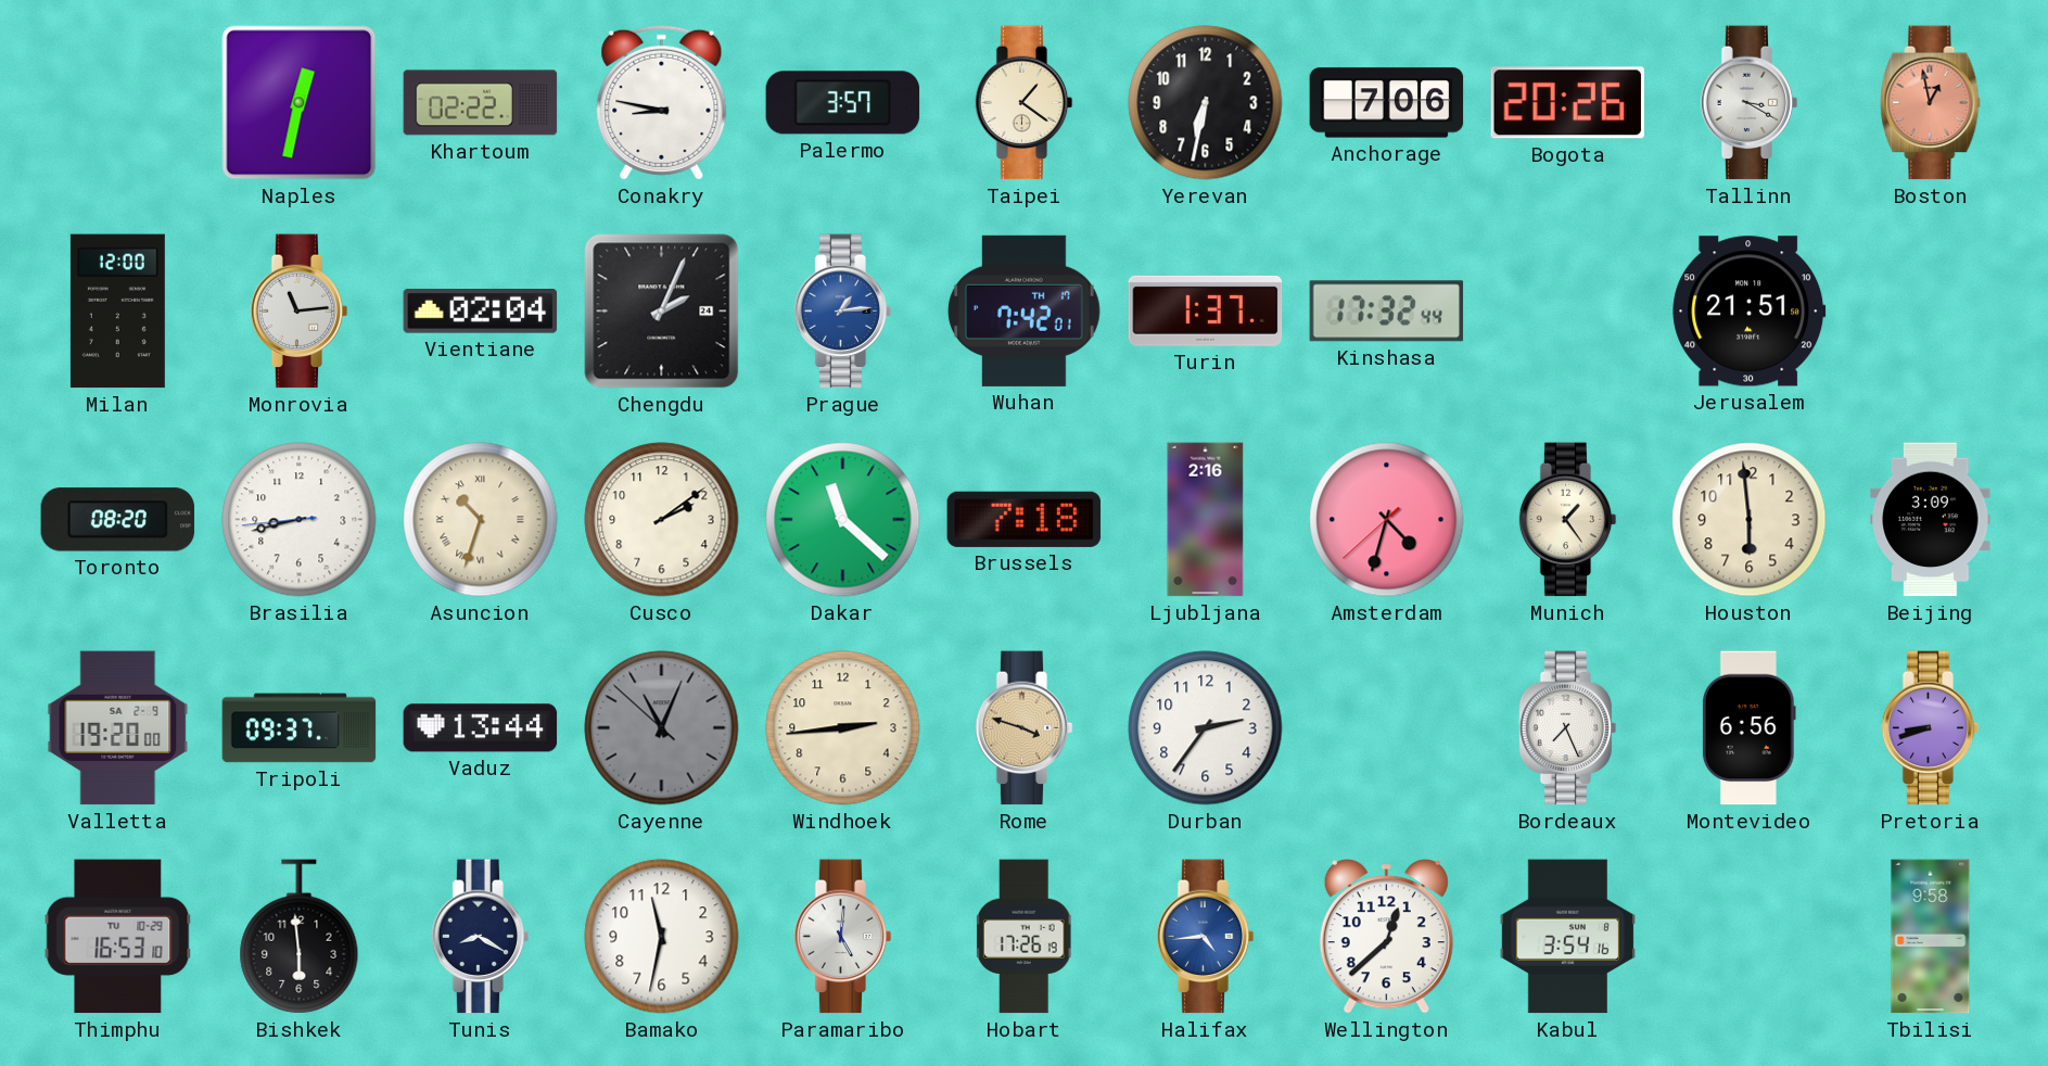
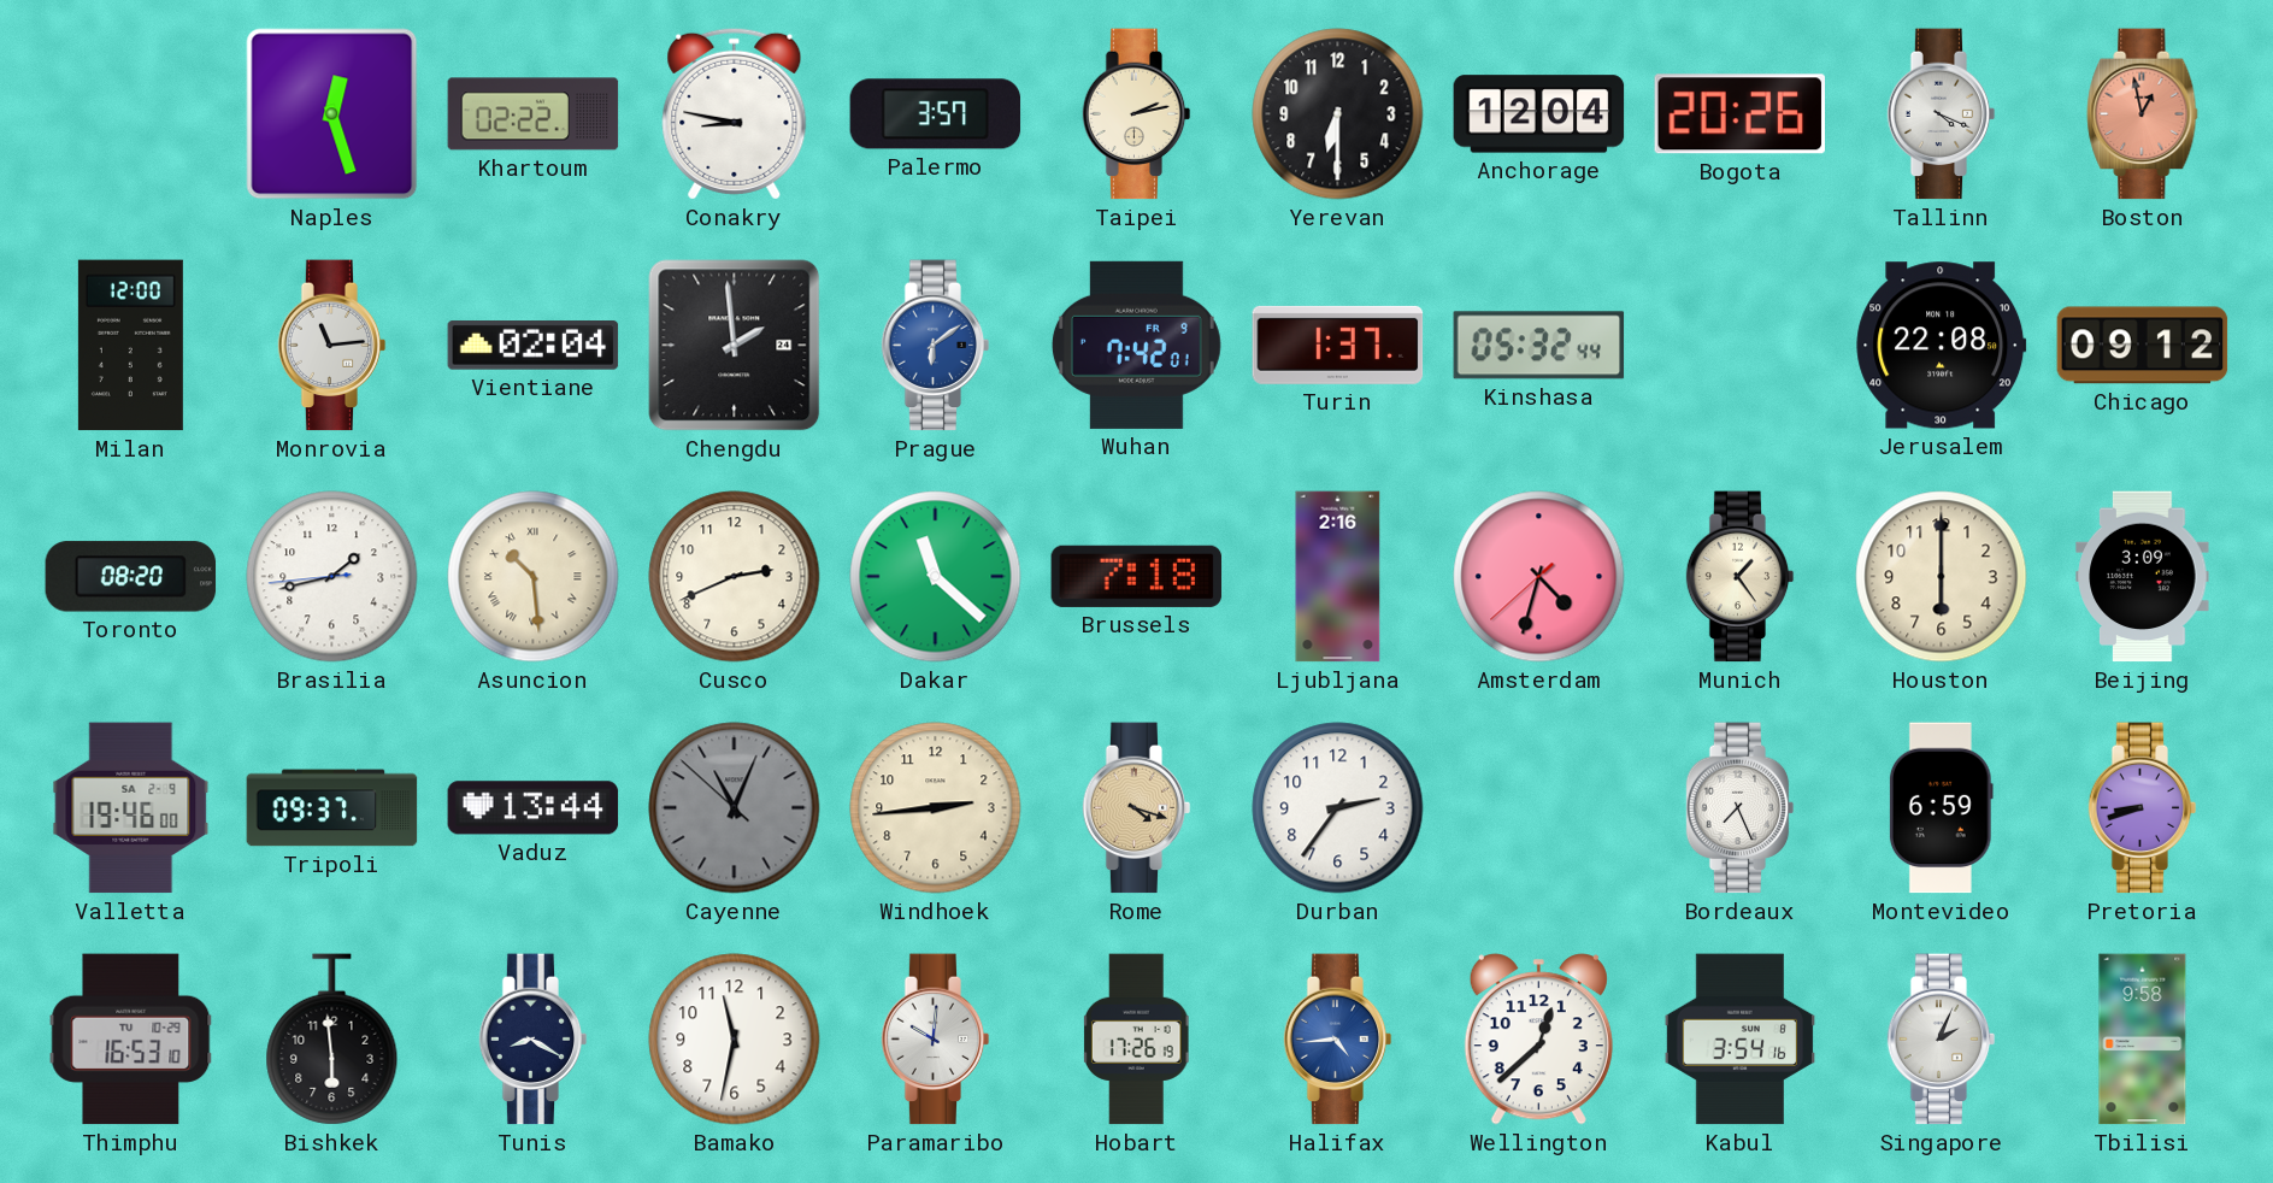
Naples: 12:32 -> 12:27
Taipei: 1:21 -> 2:13
Yerevan: 6:32 -> 6:30
Anchorage: 7:06 -> 12:04
Tallinn: 3:20 -> 4:19
Chengdu: 2:04 -> 1:59
Prague: 1:14 -> 6:09
Wuhan date: TH 17 -> FR 9
Kinshasa: 17:32 -> 05:32
Jerusalem: 21:51 -> 22:08
Chicago: none -> 09:12
Brasilia: 8:42 -> 1:42
Asuncion: 10:33 -> 10:29
Cusco: 2:09 -> 2:41
Houston: 5:59 -> 6:00
Valletta: 19:20 -> 19:46
Rome: 3:48 -> 4:18
Montevideo: 6:56 -> 6:59
Paramaribo: 5:01 -> 10:01
Singapore: none -> 2:04
